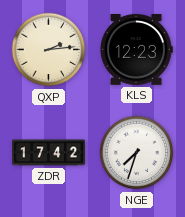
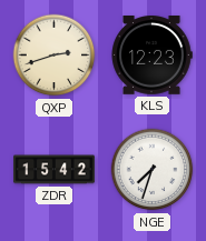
QXP: 2:14 -> 2:42
ZDR: 17:42 -> 15:42
